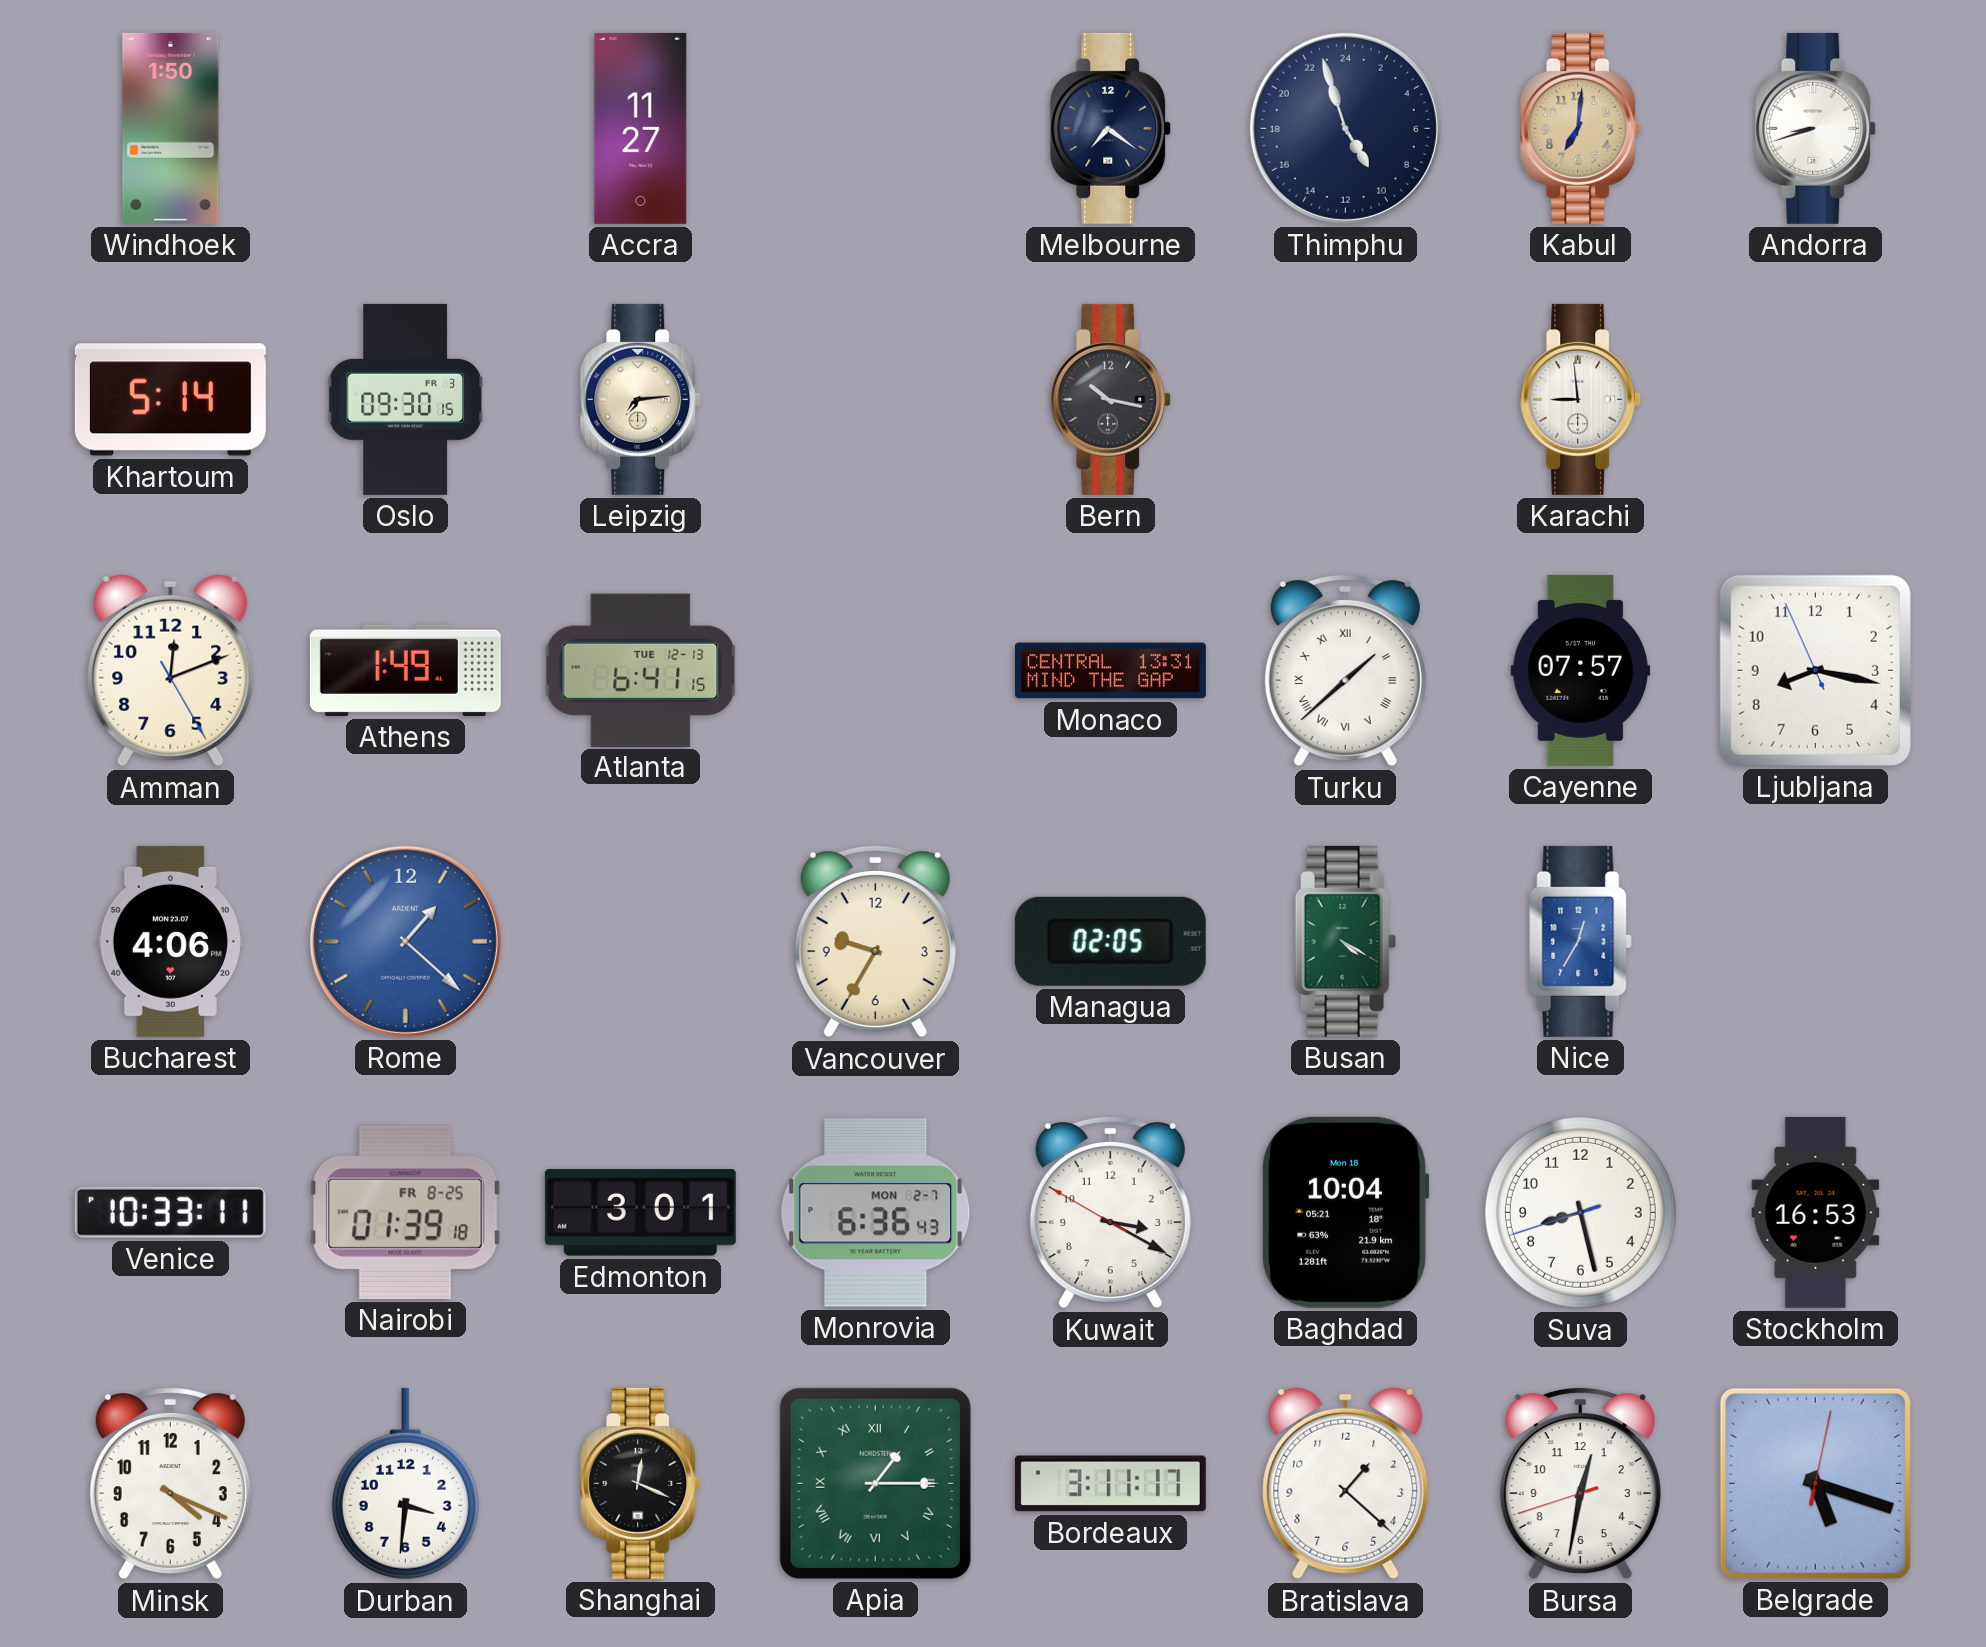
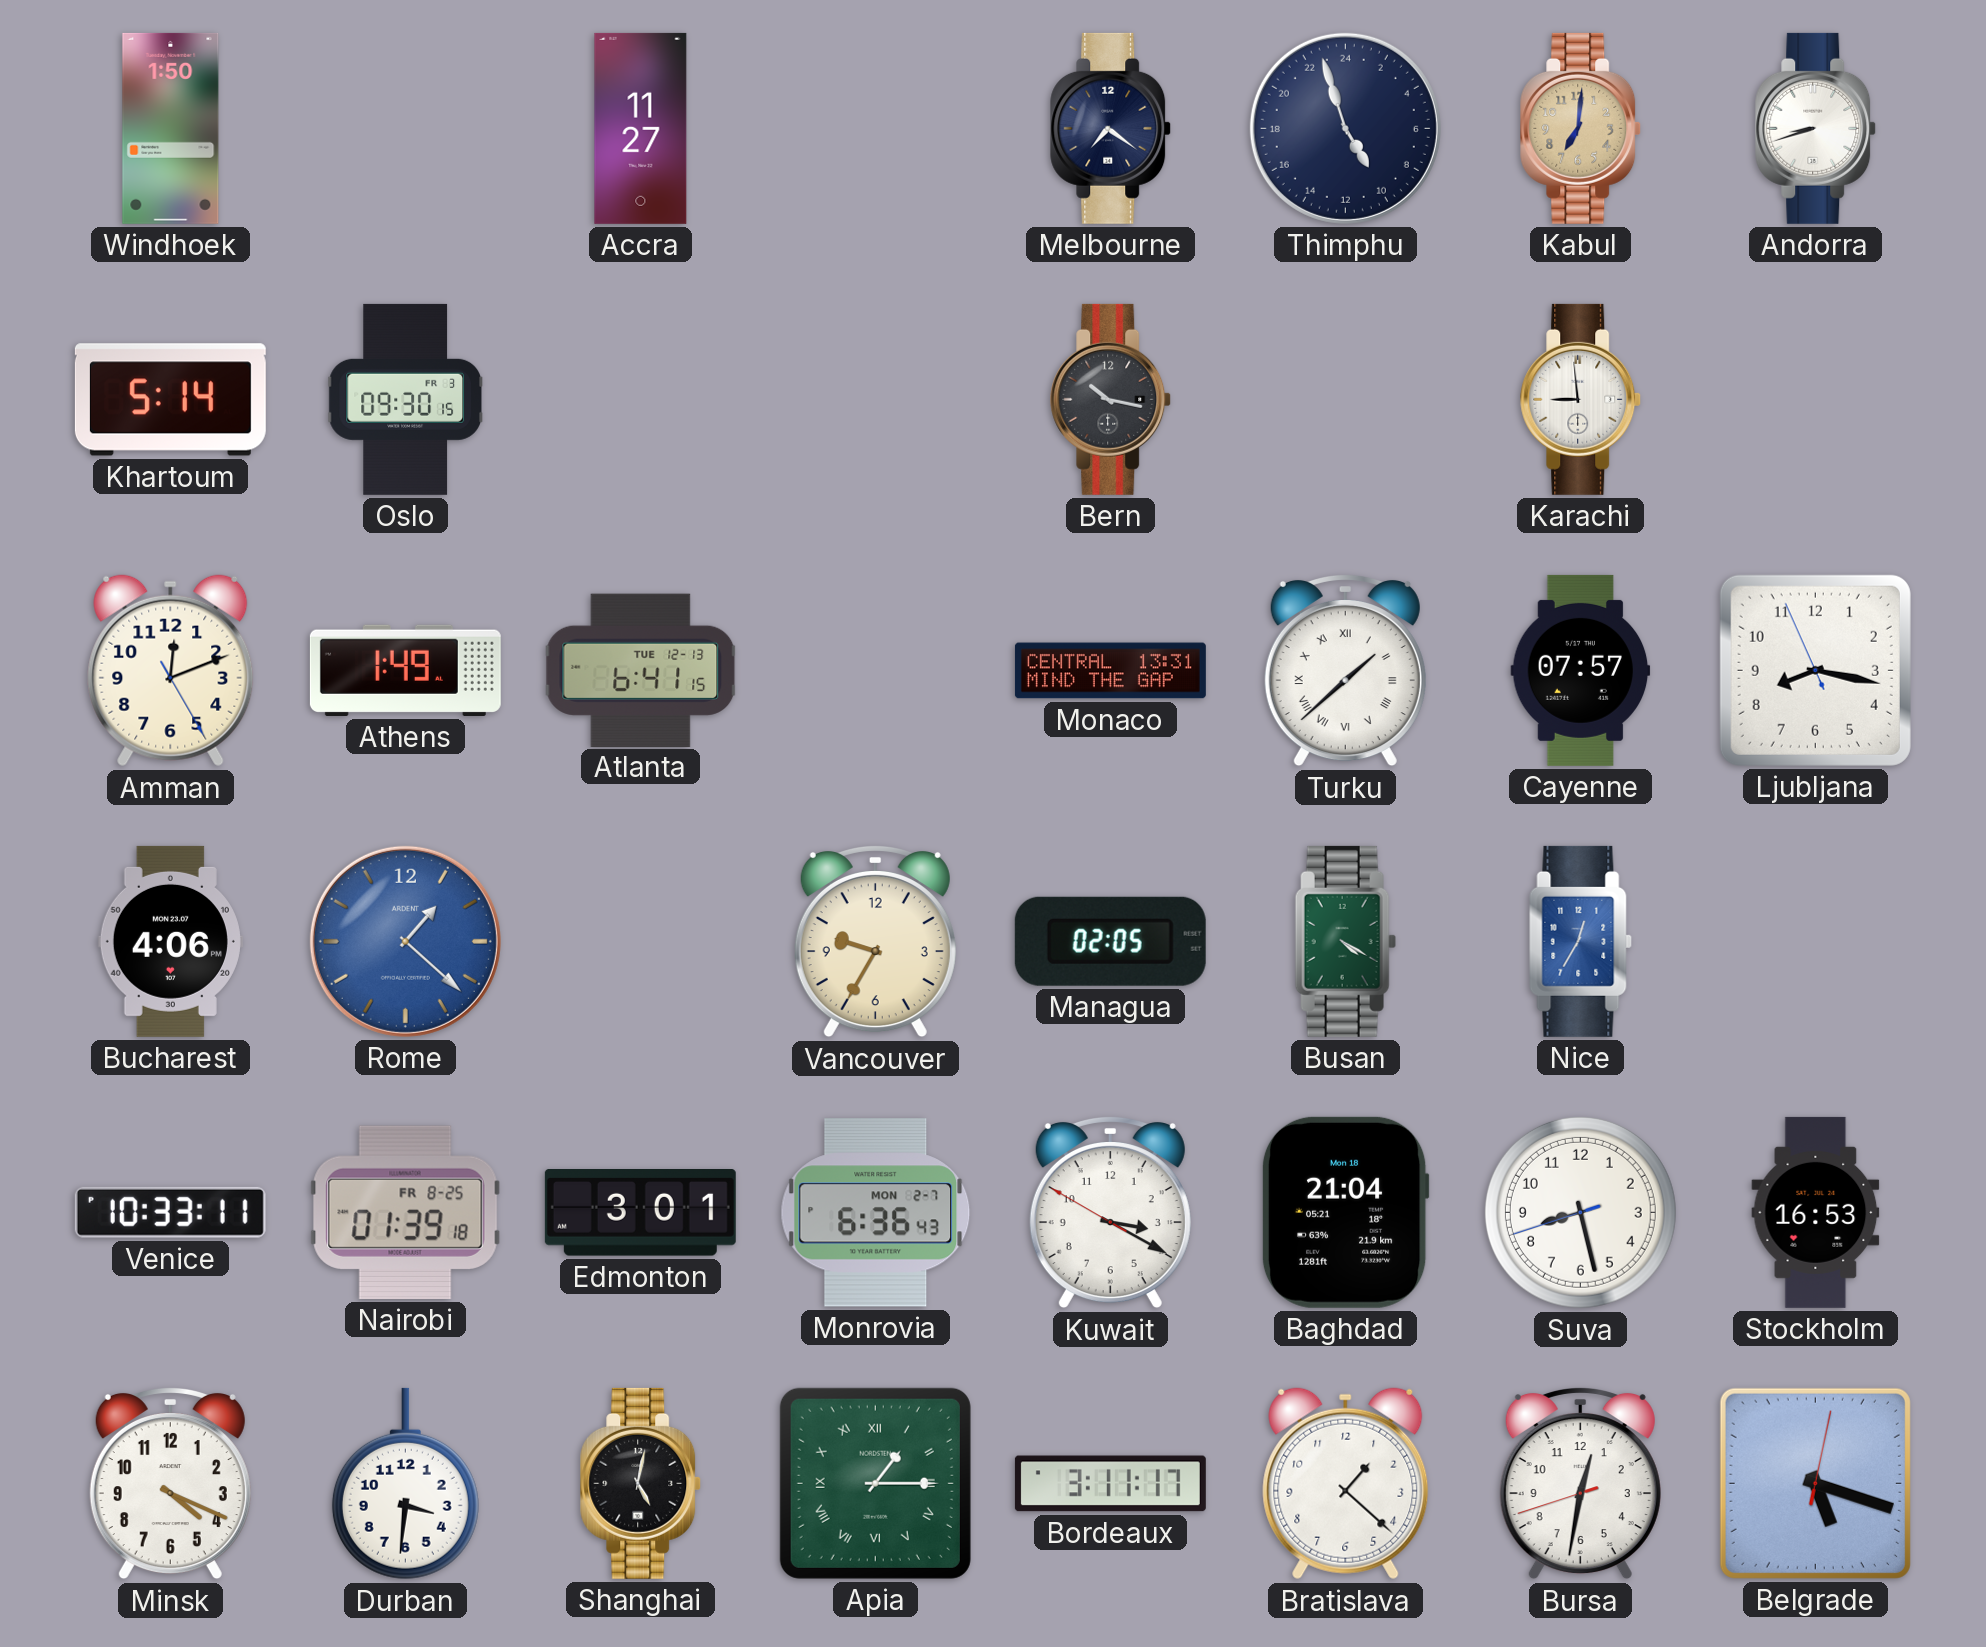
Leipzig: 7:14 -> none
Baghdad: 10:04 -> 21:04
Shanghai: 12:19 -> 5:02
